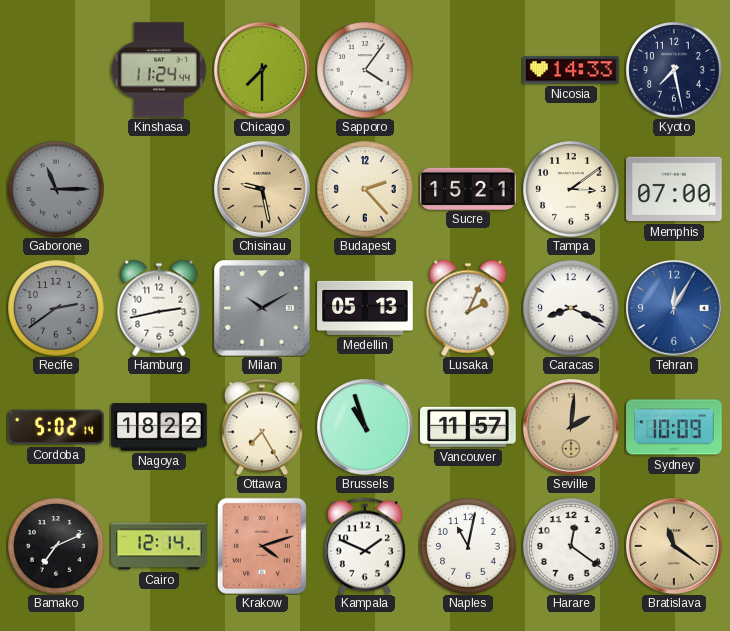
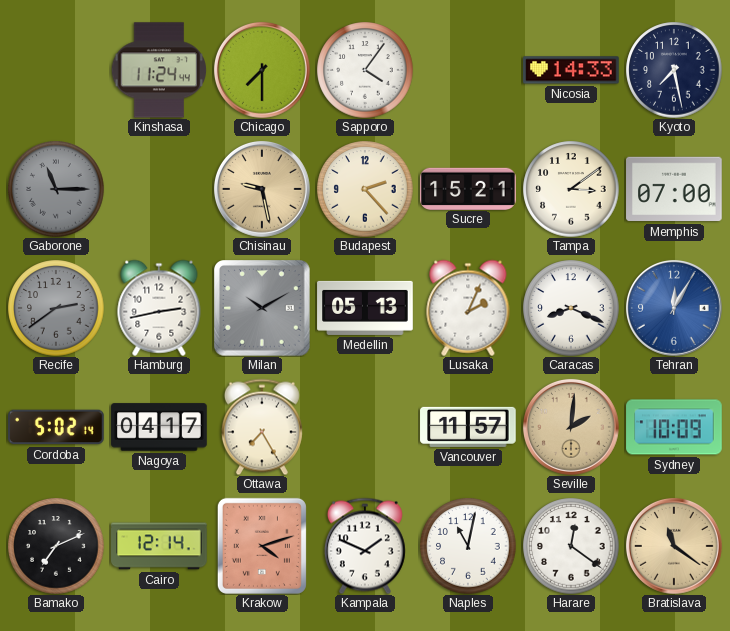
Nagoya: 18:22 -> 04:17
Brussels: 10:57 -> none
